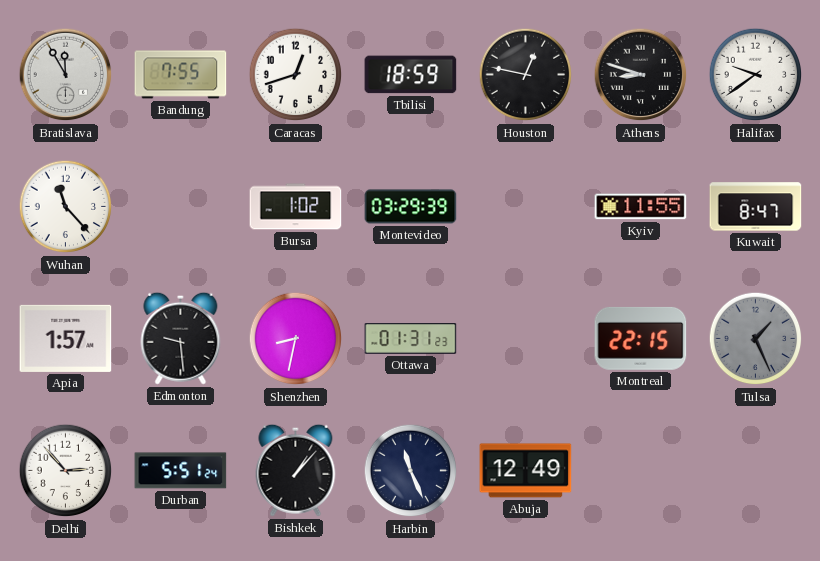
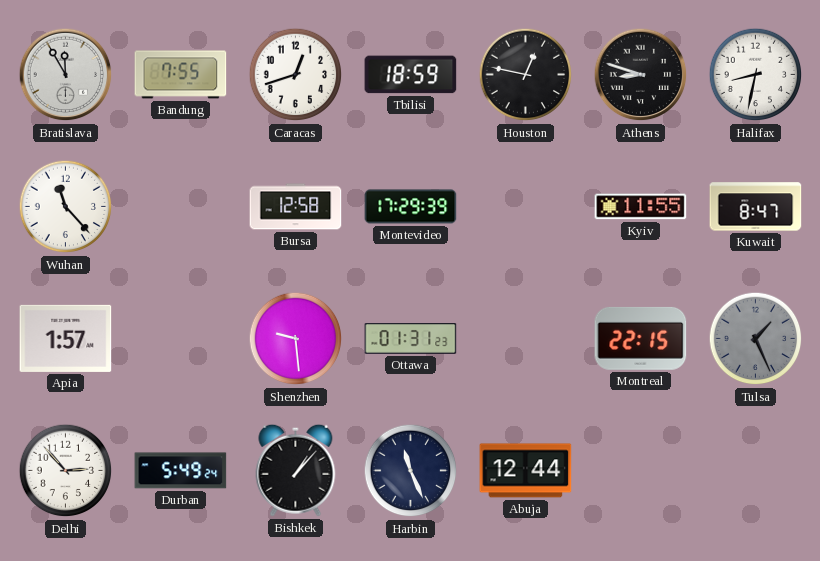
Halifax: 9:39 -> 8:32
Bursa: 1:02 -> 12:58
Montevideo: 03:29 -> 17:29
Edmonton: 9:29 -> none
Shenzhen: 8:32 -> 9:29
Durban: 5:51 -> 5:49
Abuja: 12:49 -> 12:44
